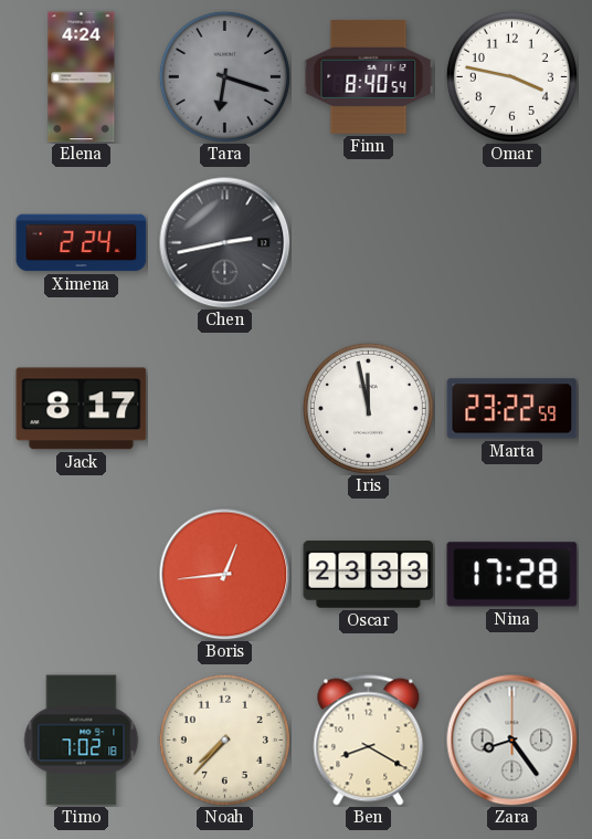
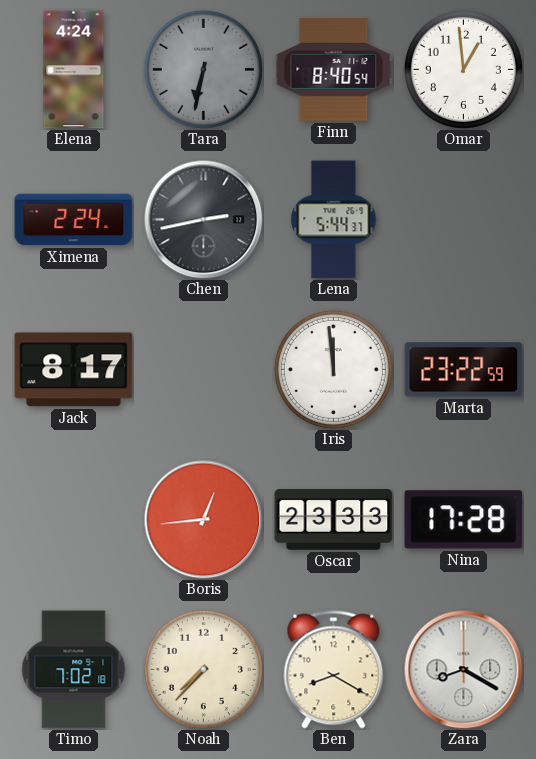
Tara: 6:18 -> 6:32
Omar: 3:47 -> 12:59
Lena: none -> 5:44
Iris: 11:58 -> 11:59
Zara: 8:24 -> 8:20
